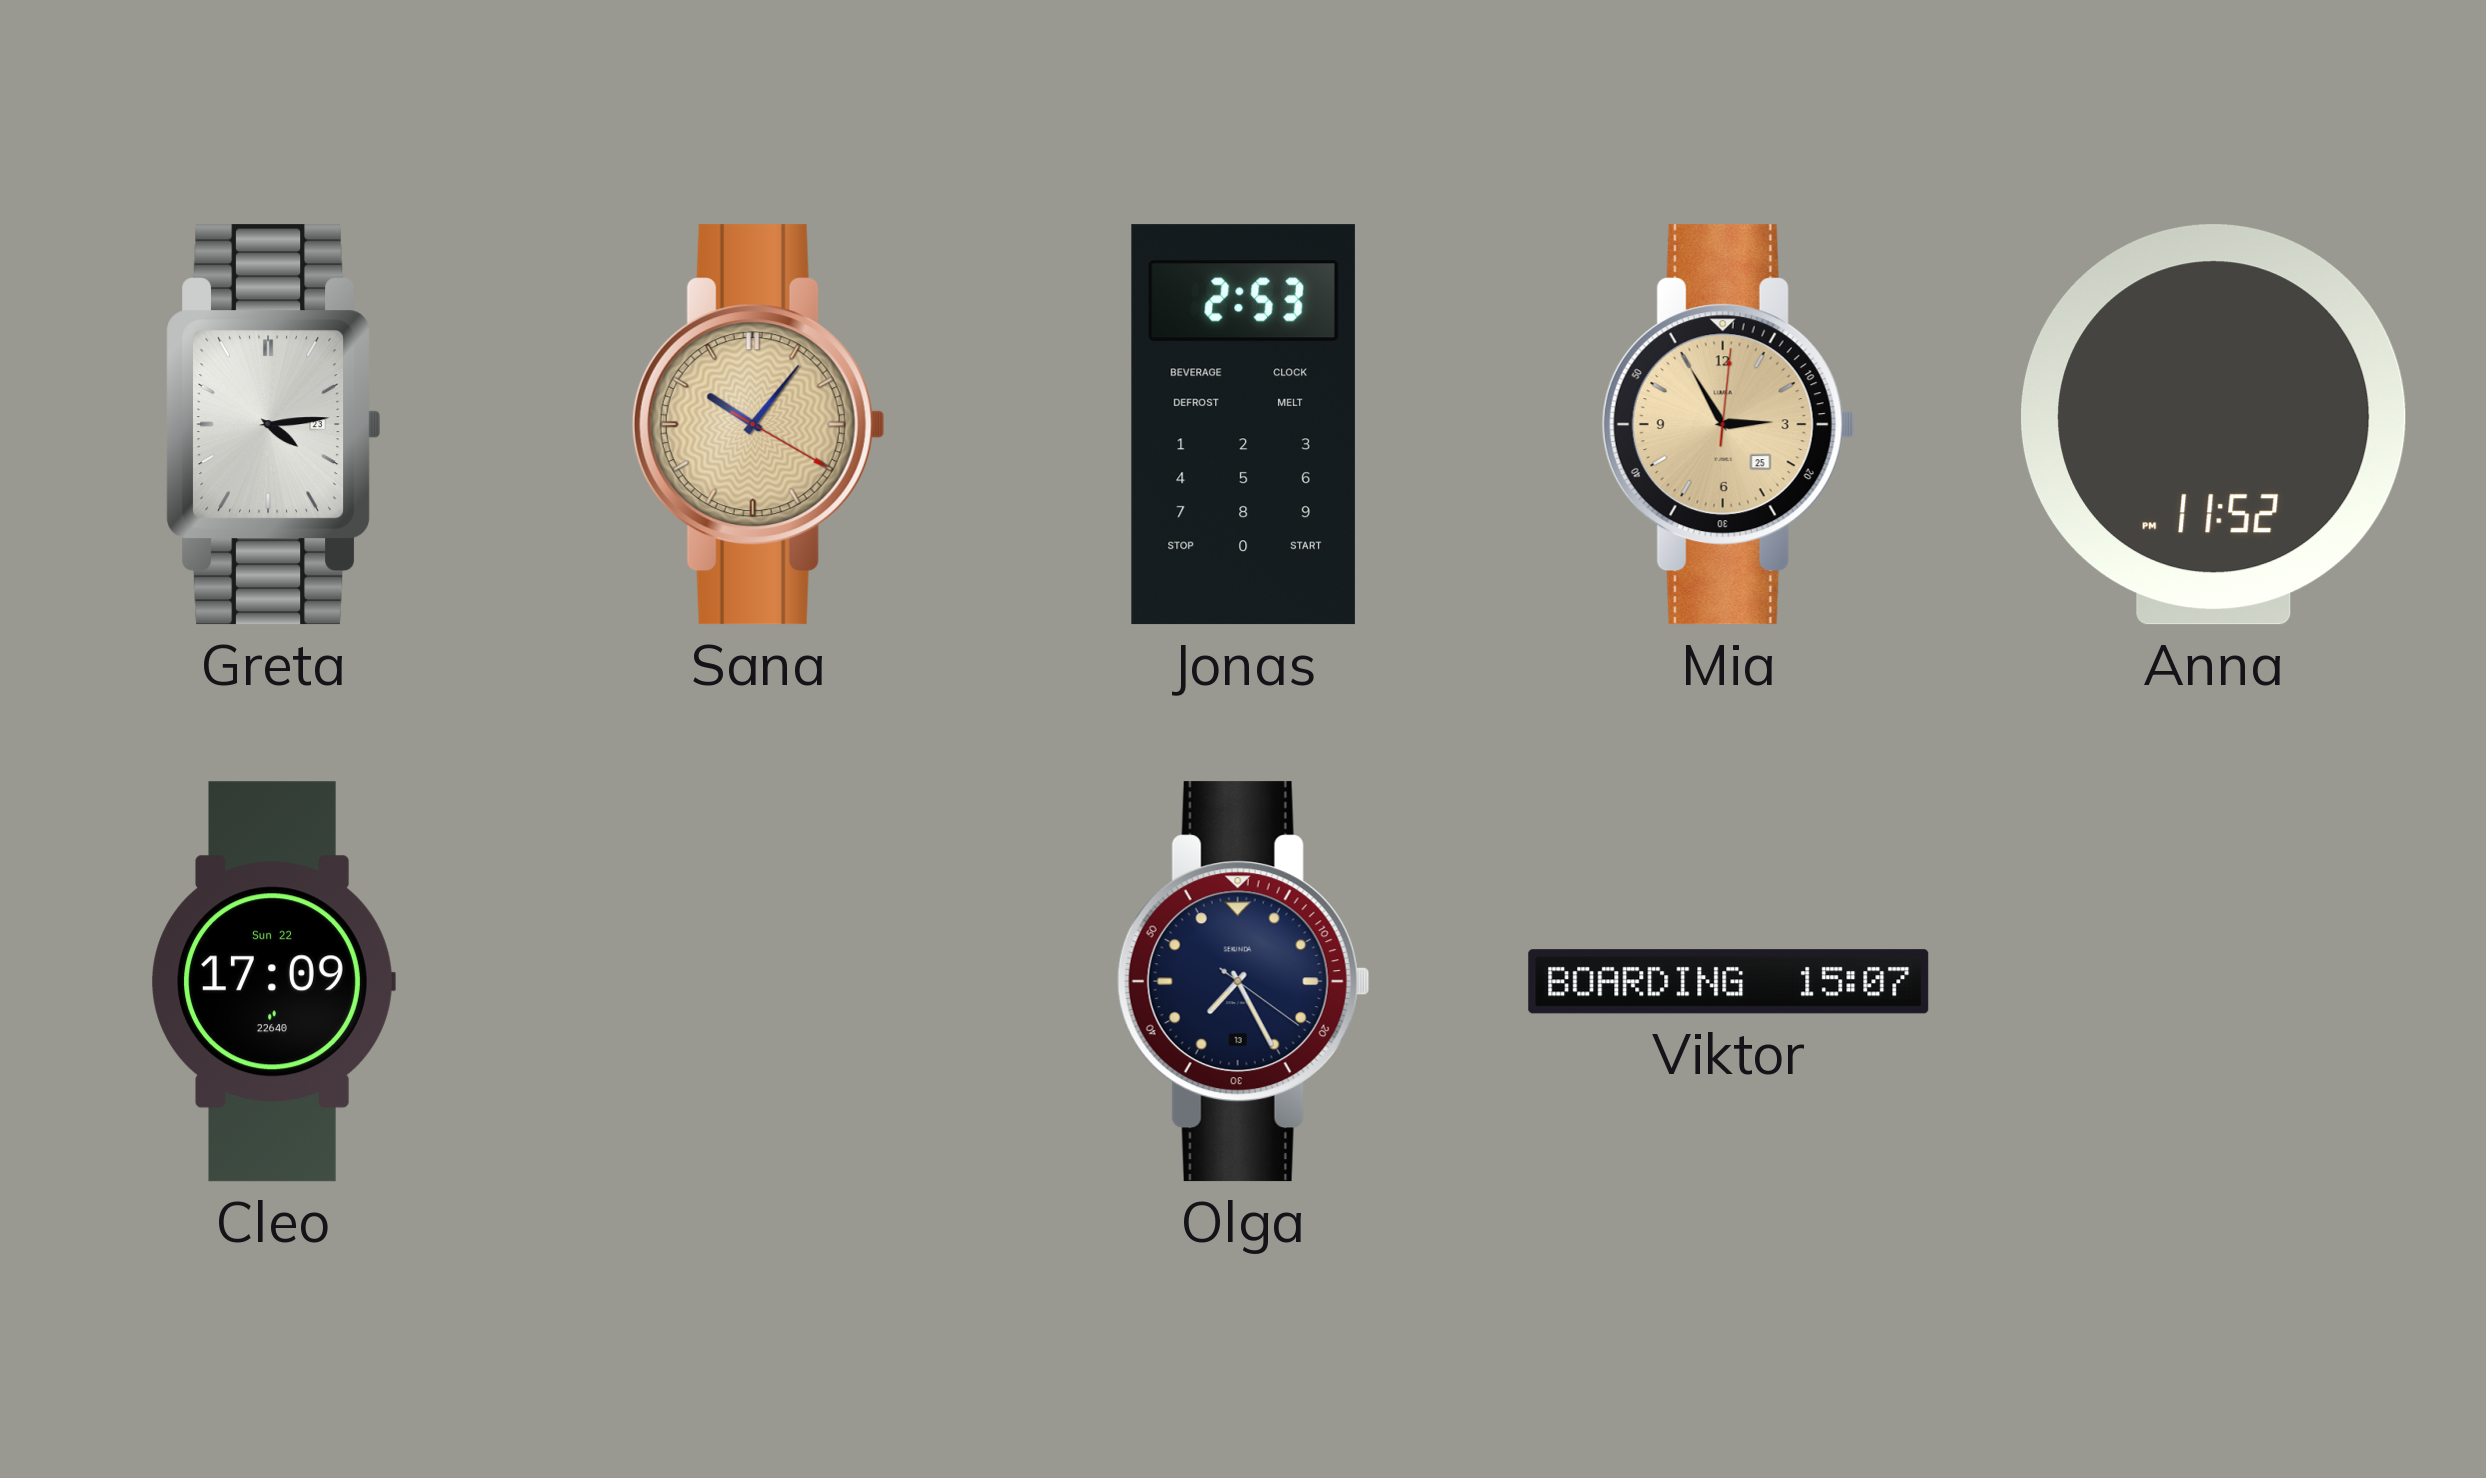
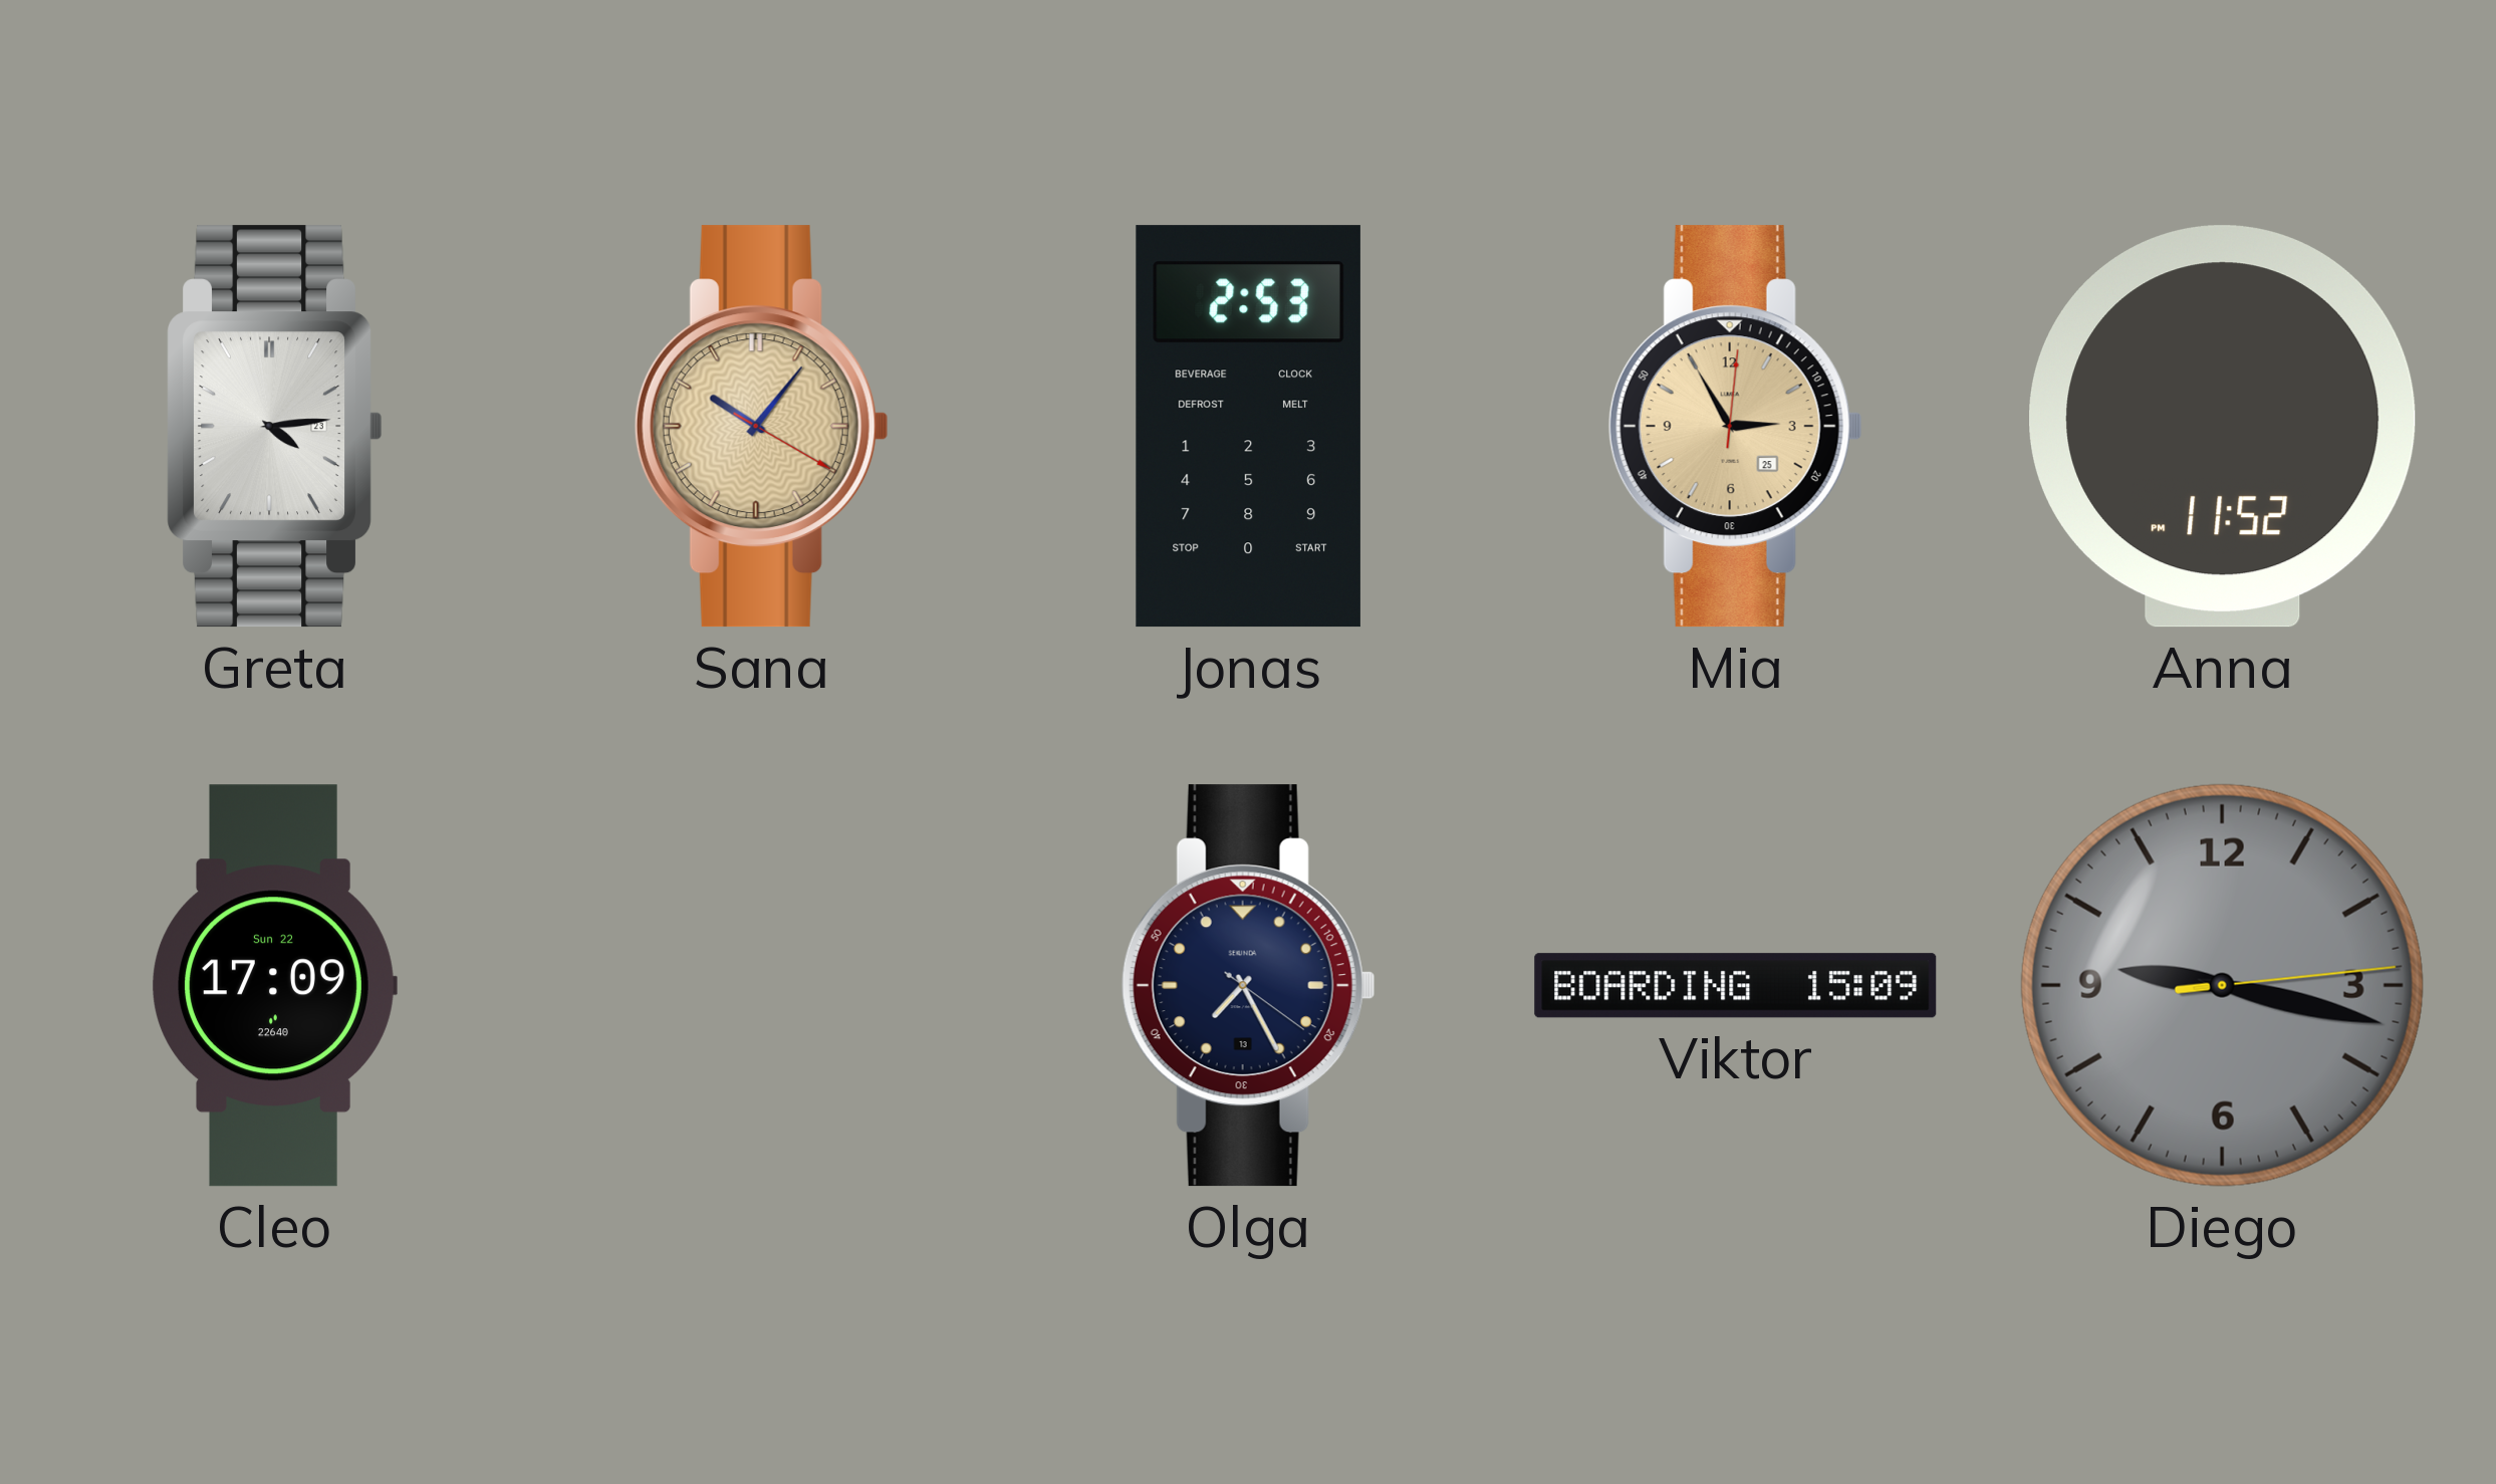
Viktor: 15:07 -> 15:09
Diego: none -> 9:17
